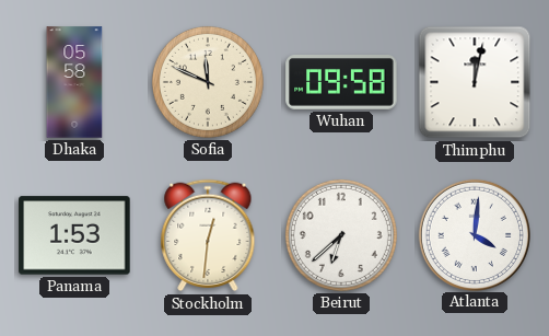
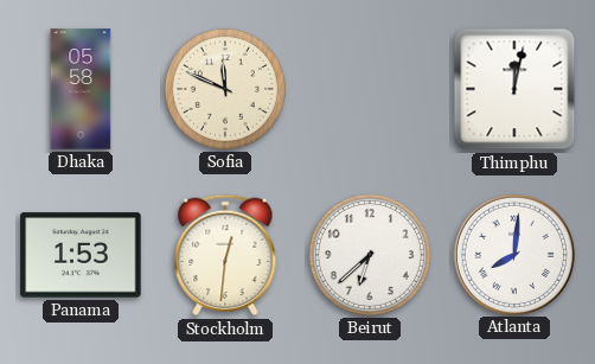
Wuhan: 09:58 -> none
Atlanta: 4:01 -> 8:01
